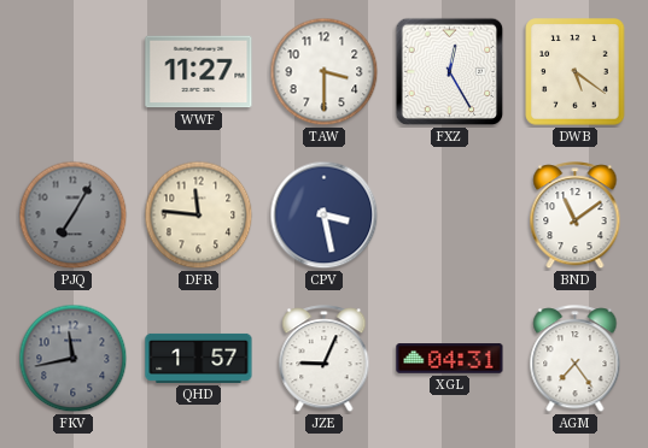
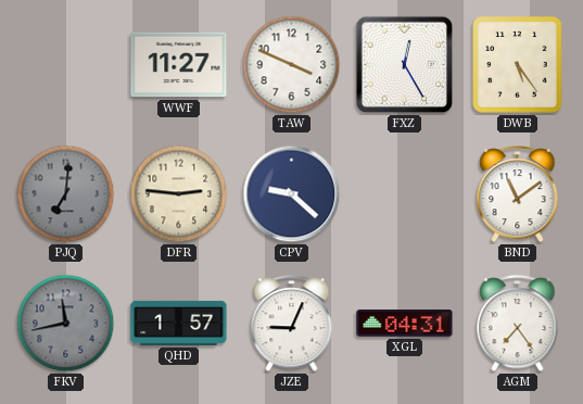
TAW: 3:30 -> 3:49
DWB: 5:21 -> 5:24
PJQ: 7:05 -> 7:01
DFR: 11:46 -> 2:46
CPV: 3:28 -> 9:22
